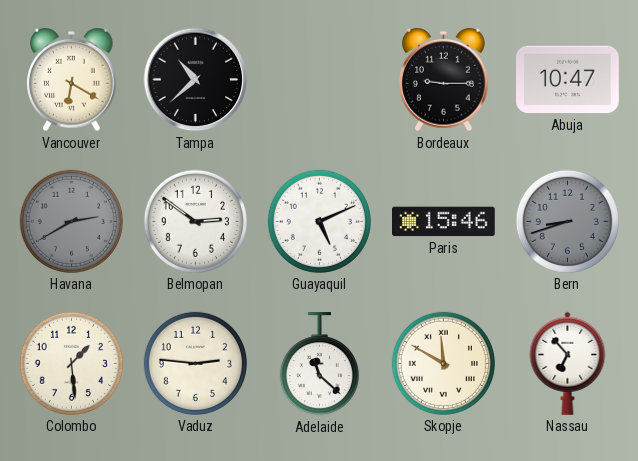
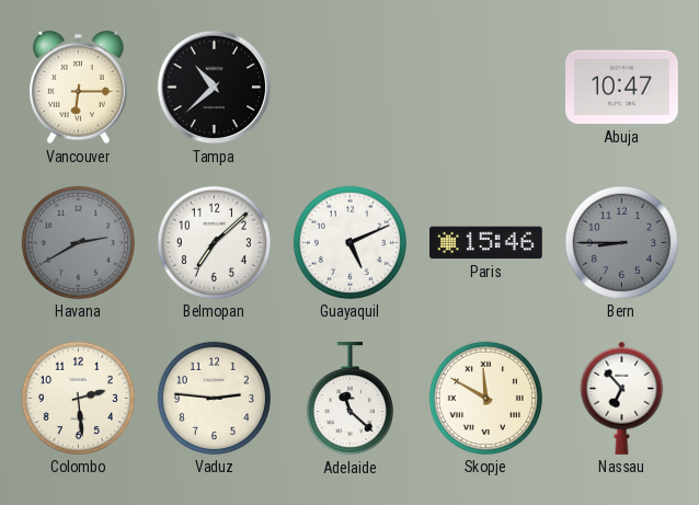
Vancouver: 6:20 -> 6:15
Bordeaux: 9:15 -> none
Belmopan: 2:51 -> 7:08
Bern: 8:42 -> 8:45
Colombo: 1:29 -> 2:29
